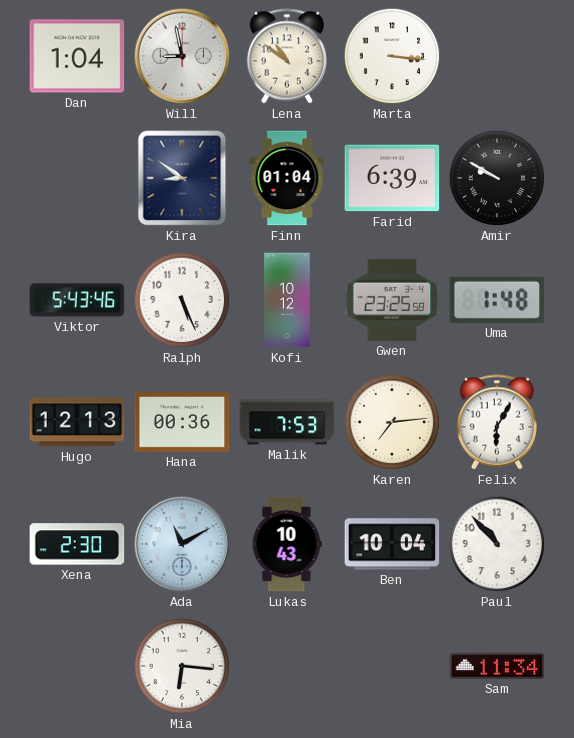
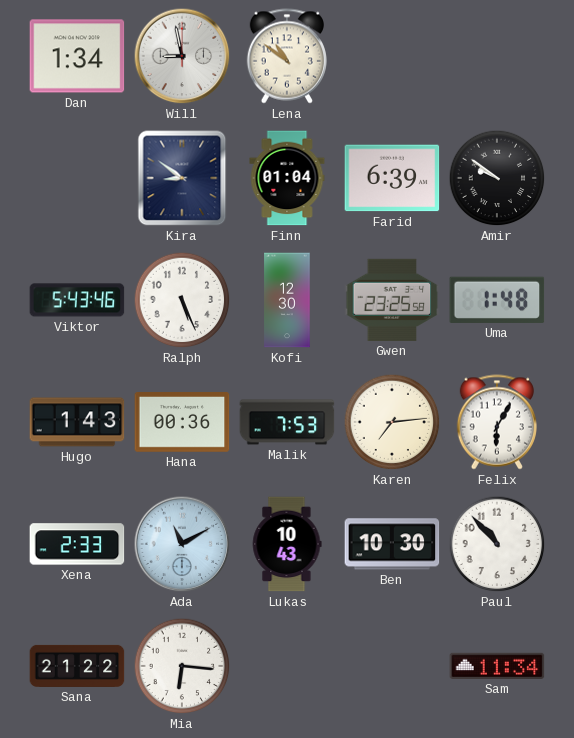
Dan: 1:04 -> 1:34
Marta: 3:16 -> none
Amir: 9:50 -> 9:51
Kofi: 10:12 -> 12:30
Hugo: 12:13 -> 1:43
Xena: 2:30 -> 2:33
Ben: 10:04 -> 10:30
Sana: none -> 21:22
